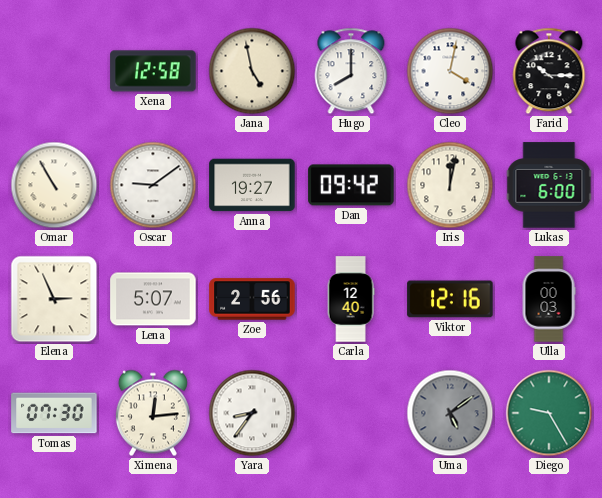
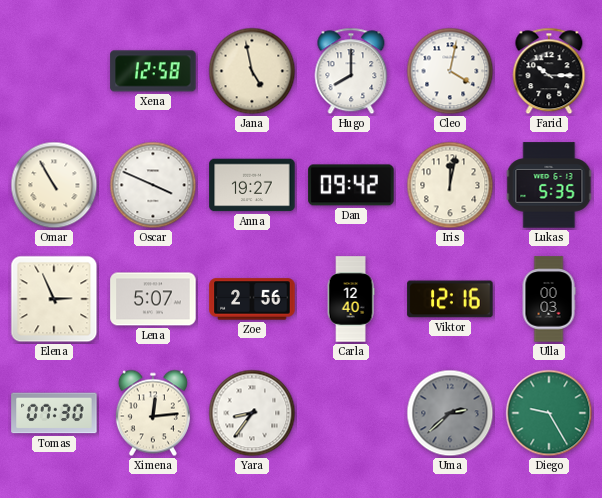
Oscar: 9:09 -> 3:49
Lukas: 6:00 -> 5:35
Uma: 5:09 -> 2:38
